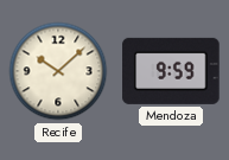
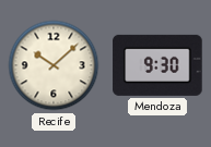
Mendoza: 9:59 -> 9:30
